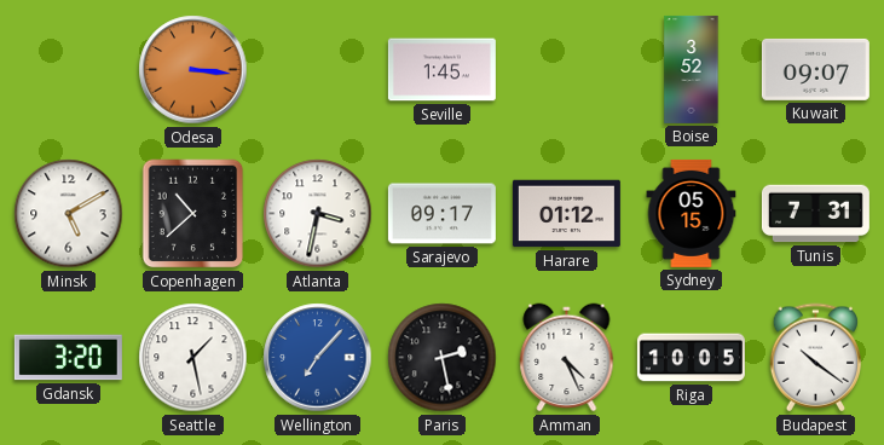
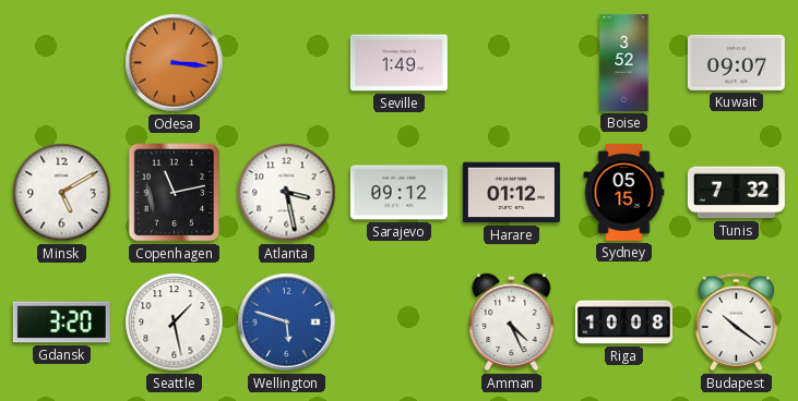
Seville: 1:45 -> 1:49
Copenhagen: 10:38 -> 11:13
Atlanta: 3:32 -> 3:28
Sarajevo: 09:17 -> 09:12
Tunis: 7:31 -> 7:32
Wellington: 7:07 -> 5:48
Paris: 2:28 -> none
Riga: 10:05 -> 10:08
